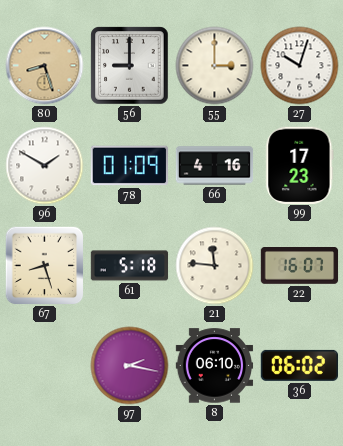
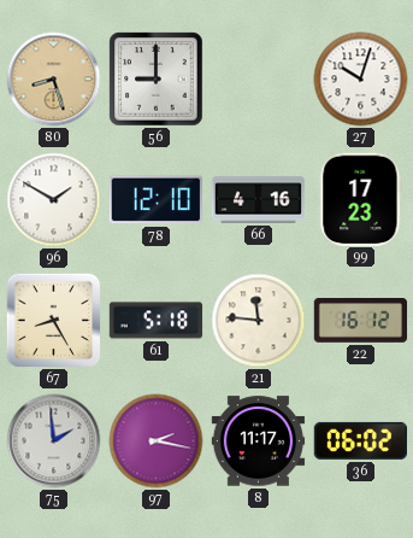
55: 3:00 -> none
78: 01:09 -> 12:10
67: 8:27 -> 8:25
22: 16:07 -> 16:12
75: none -> 1:59
8: 06:10 -> 11:17
